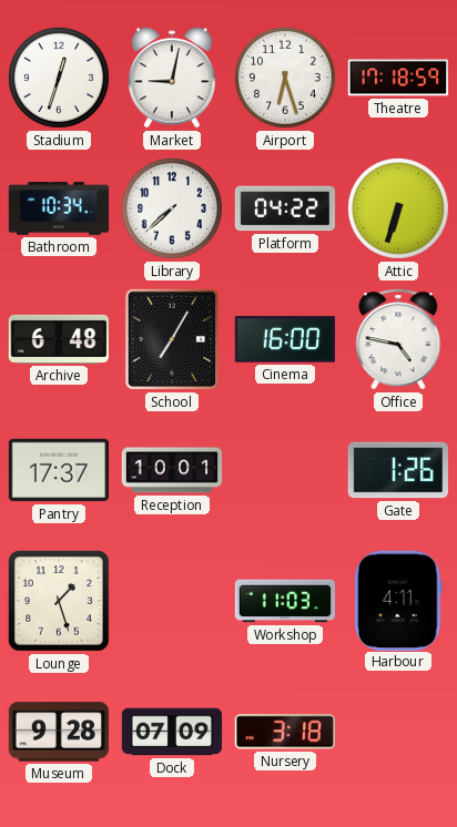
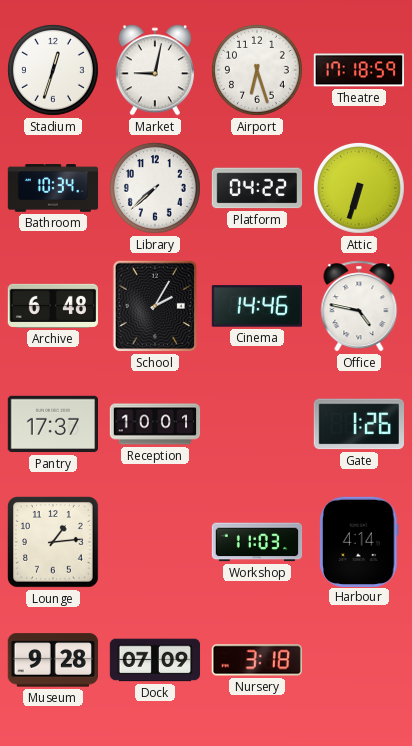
School: 7:05 -> 2:05
Cinema: 16:00 -> 14:46
Lounge: 1:27 -> 1:14
Harbour: 4:11 -> 4:14
